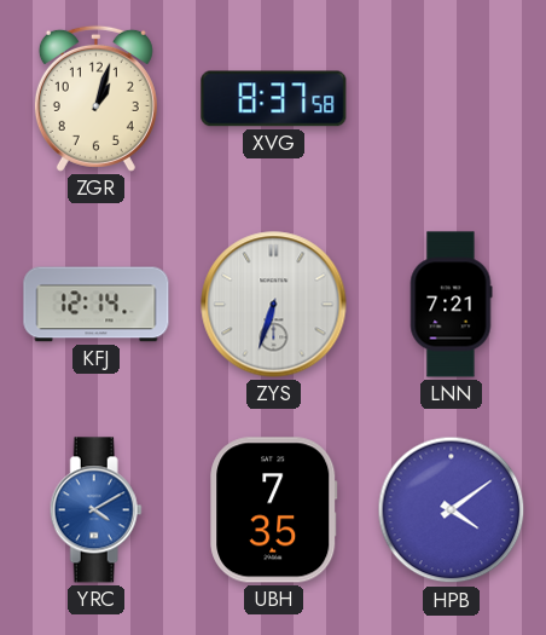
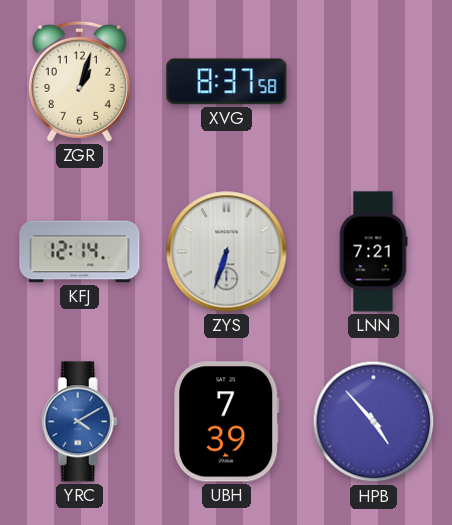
UBH: 7:35 -> 7:39
HPB: 4:09 -> 4:53
